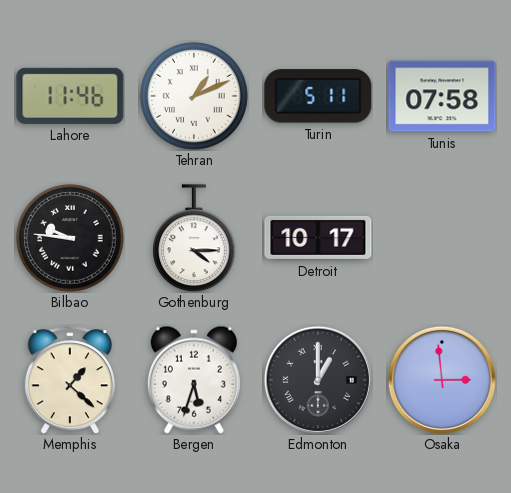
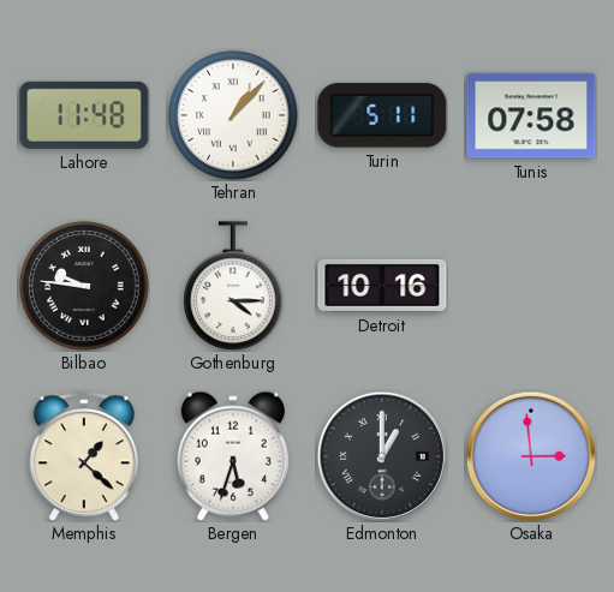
Lahore: 11:46 -> 11:48
Tehran: 1:11 -> 1:07
Detroit: 10:17 -> 10:16
